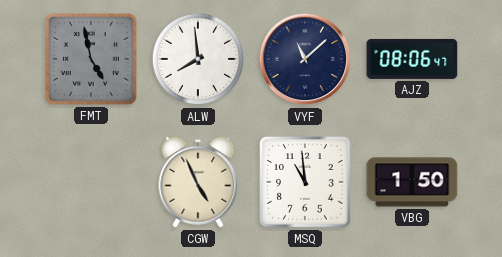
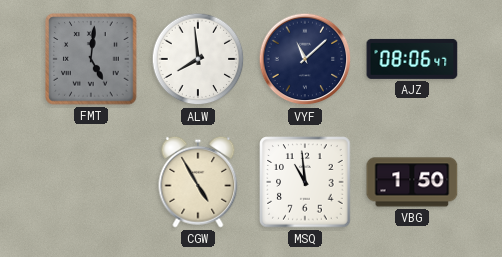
FMT: 4:58 -> 5:01
CGW: 4:56 -> 4:55
